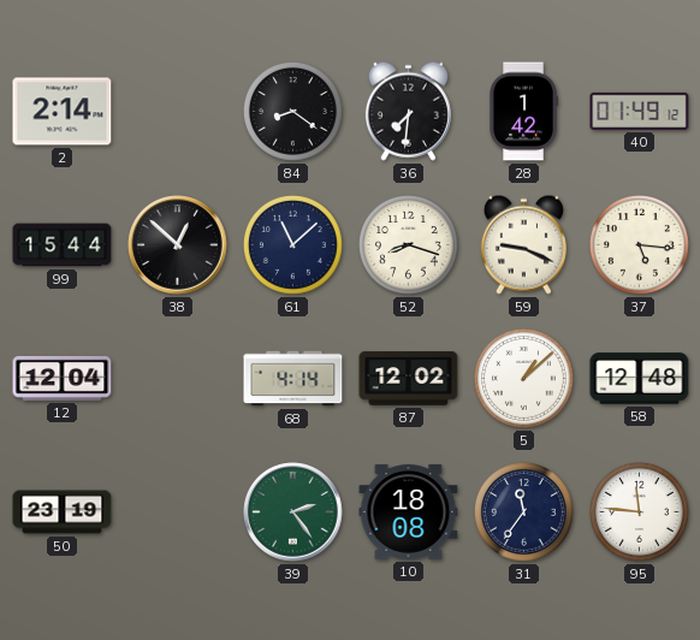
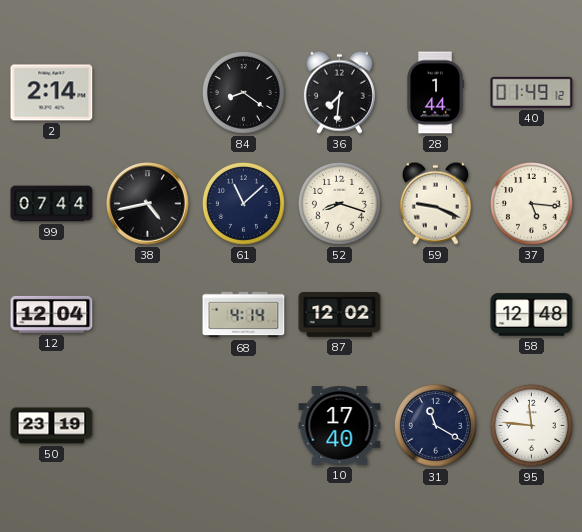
28: 1:42 -> 1:44
99: 15:44 -> 07:44
38: 12:52 -> 4:43
5: 1:08 -> none
39: 2:24 -> none
10: 18:08 -> 17:40
31: 11:36 -> 11:20
